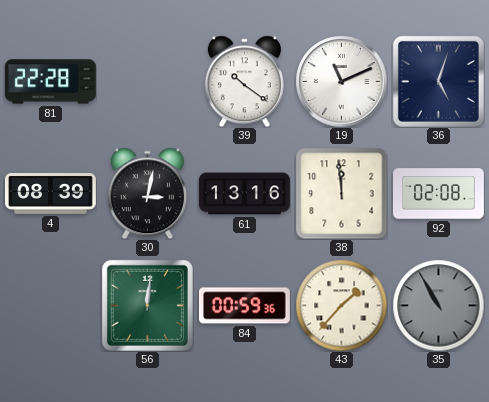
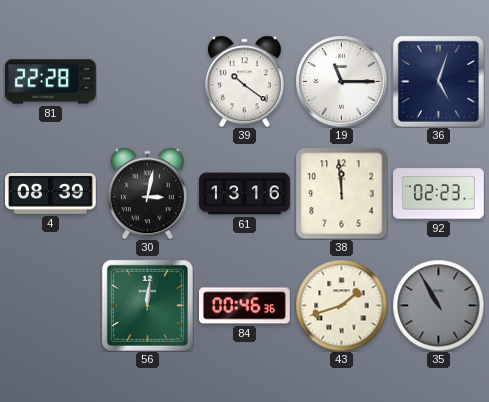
19: 11:11 -> 11:15
92: 02:08 -> 02:23
84: 00:59 -> 00:46
43: 1:37 -> 1:42
